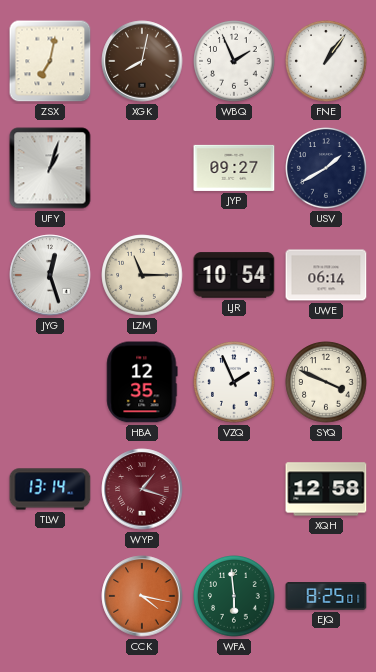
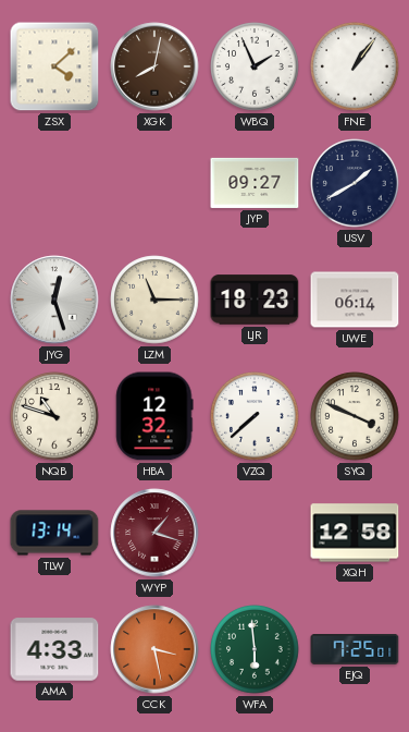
ZSX: 7:02 -> 4:08
UFY: 1:03 -> none
LJR: 10:54 -> 18:23
NQB: none -> 10:48
HBA: 12:35 -> 12:32
VZQ: 1:56 -> 7:38
AMA: none -> 4:33
CCK: 4:17 -> 3:28
EJQ: 8:25 -> 7:25
